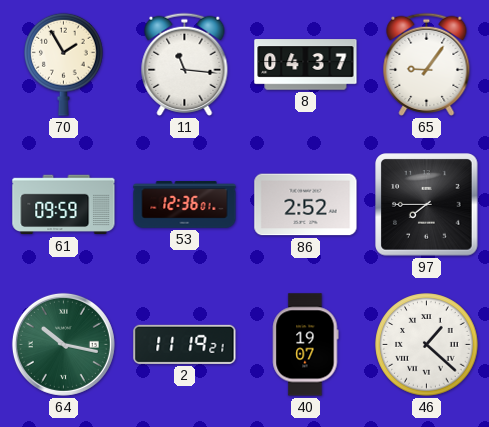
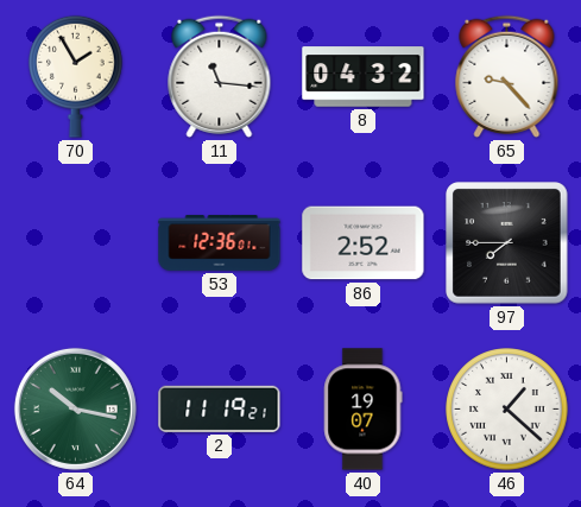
8: 04:37 -> 04:32
65: 9:06 -> 9:23
61: 09:59 -> none
